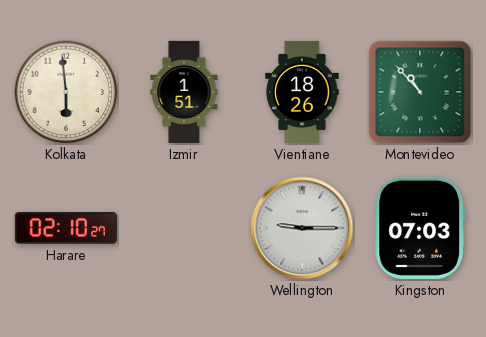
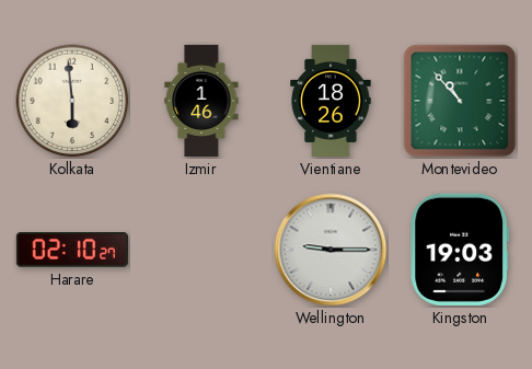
Izmir: 1:51 -> 1:46
Kingston: 07:03 -> 19:03
